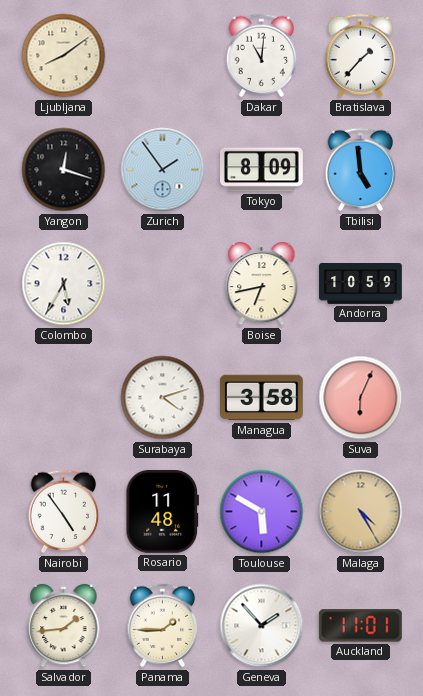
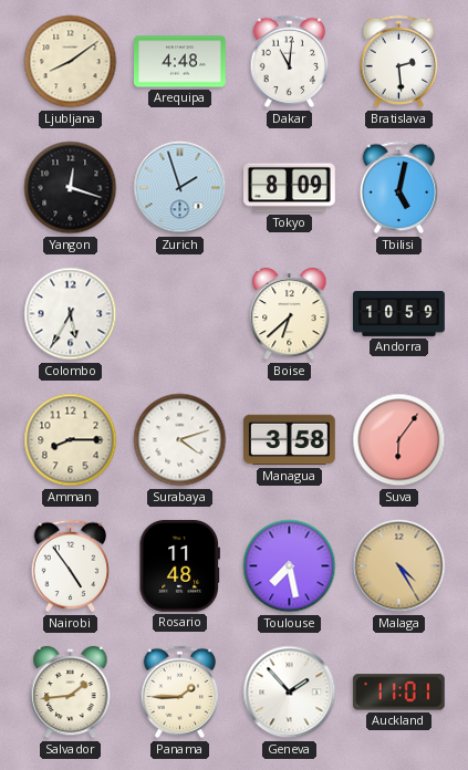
Arequipa: none -> 4:48
Bratislava: 1:37 -> 2:29
Zurich: 1:54 -> 1:57
Tbilisi: 4:59 -> 5:02
Boise: 6:43 -> 6:38
Amman: none -> 8:15
Suva: 6:04 -> 6:06
Toulouse: 5:50 -> 7:28
